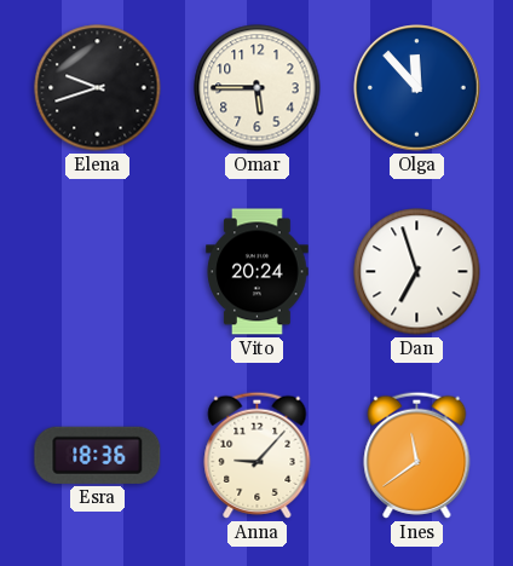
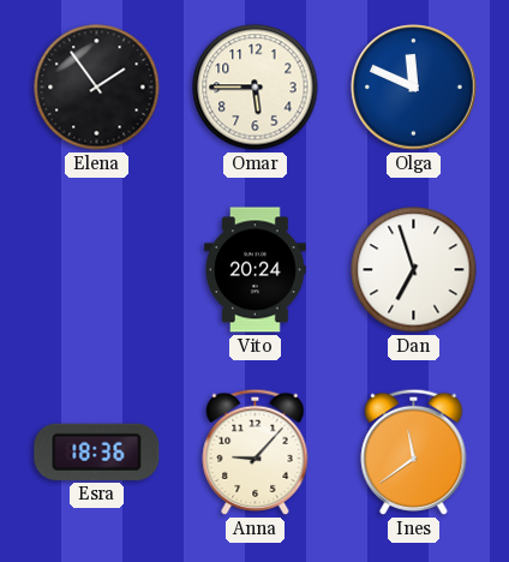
Elena: 9:42 -> 1:54
Olga: 11:53 -> 11:49
